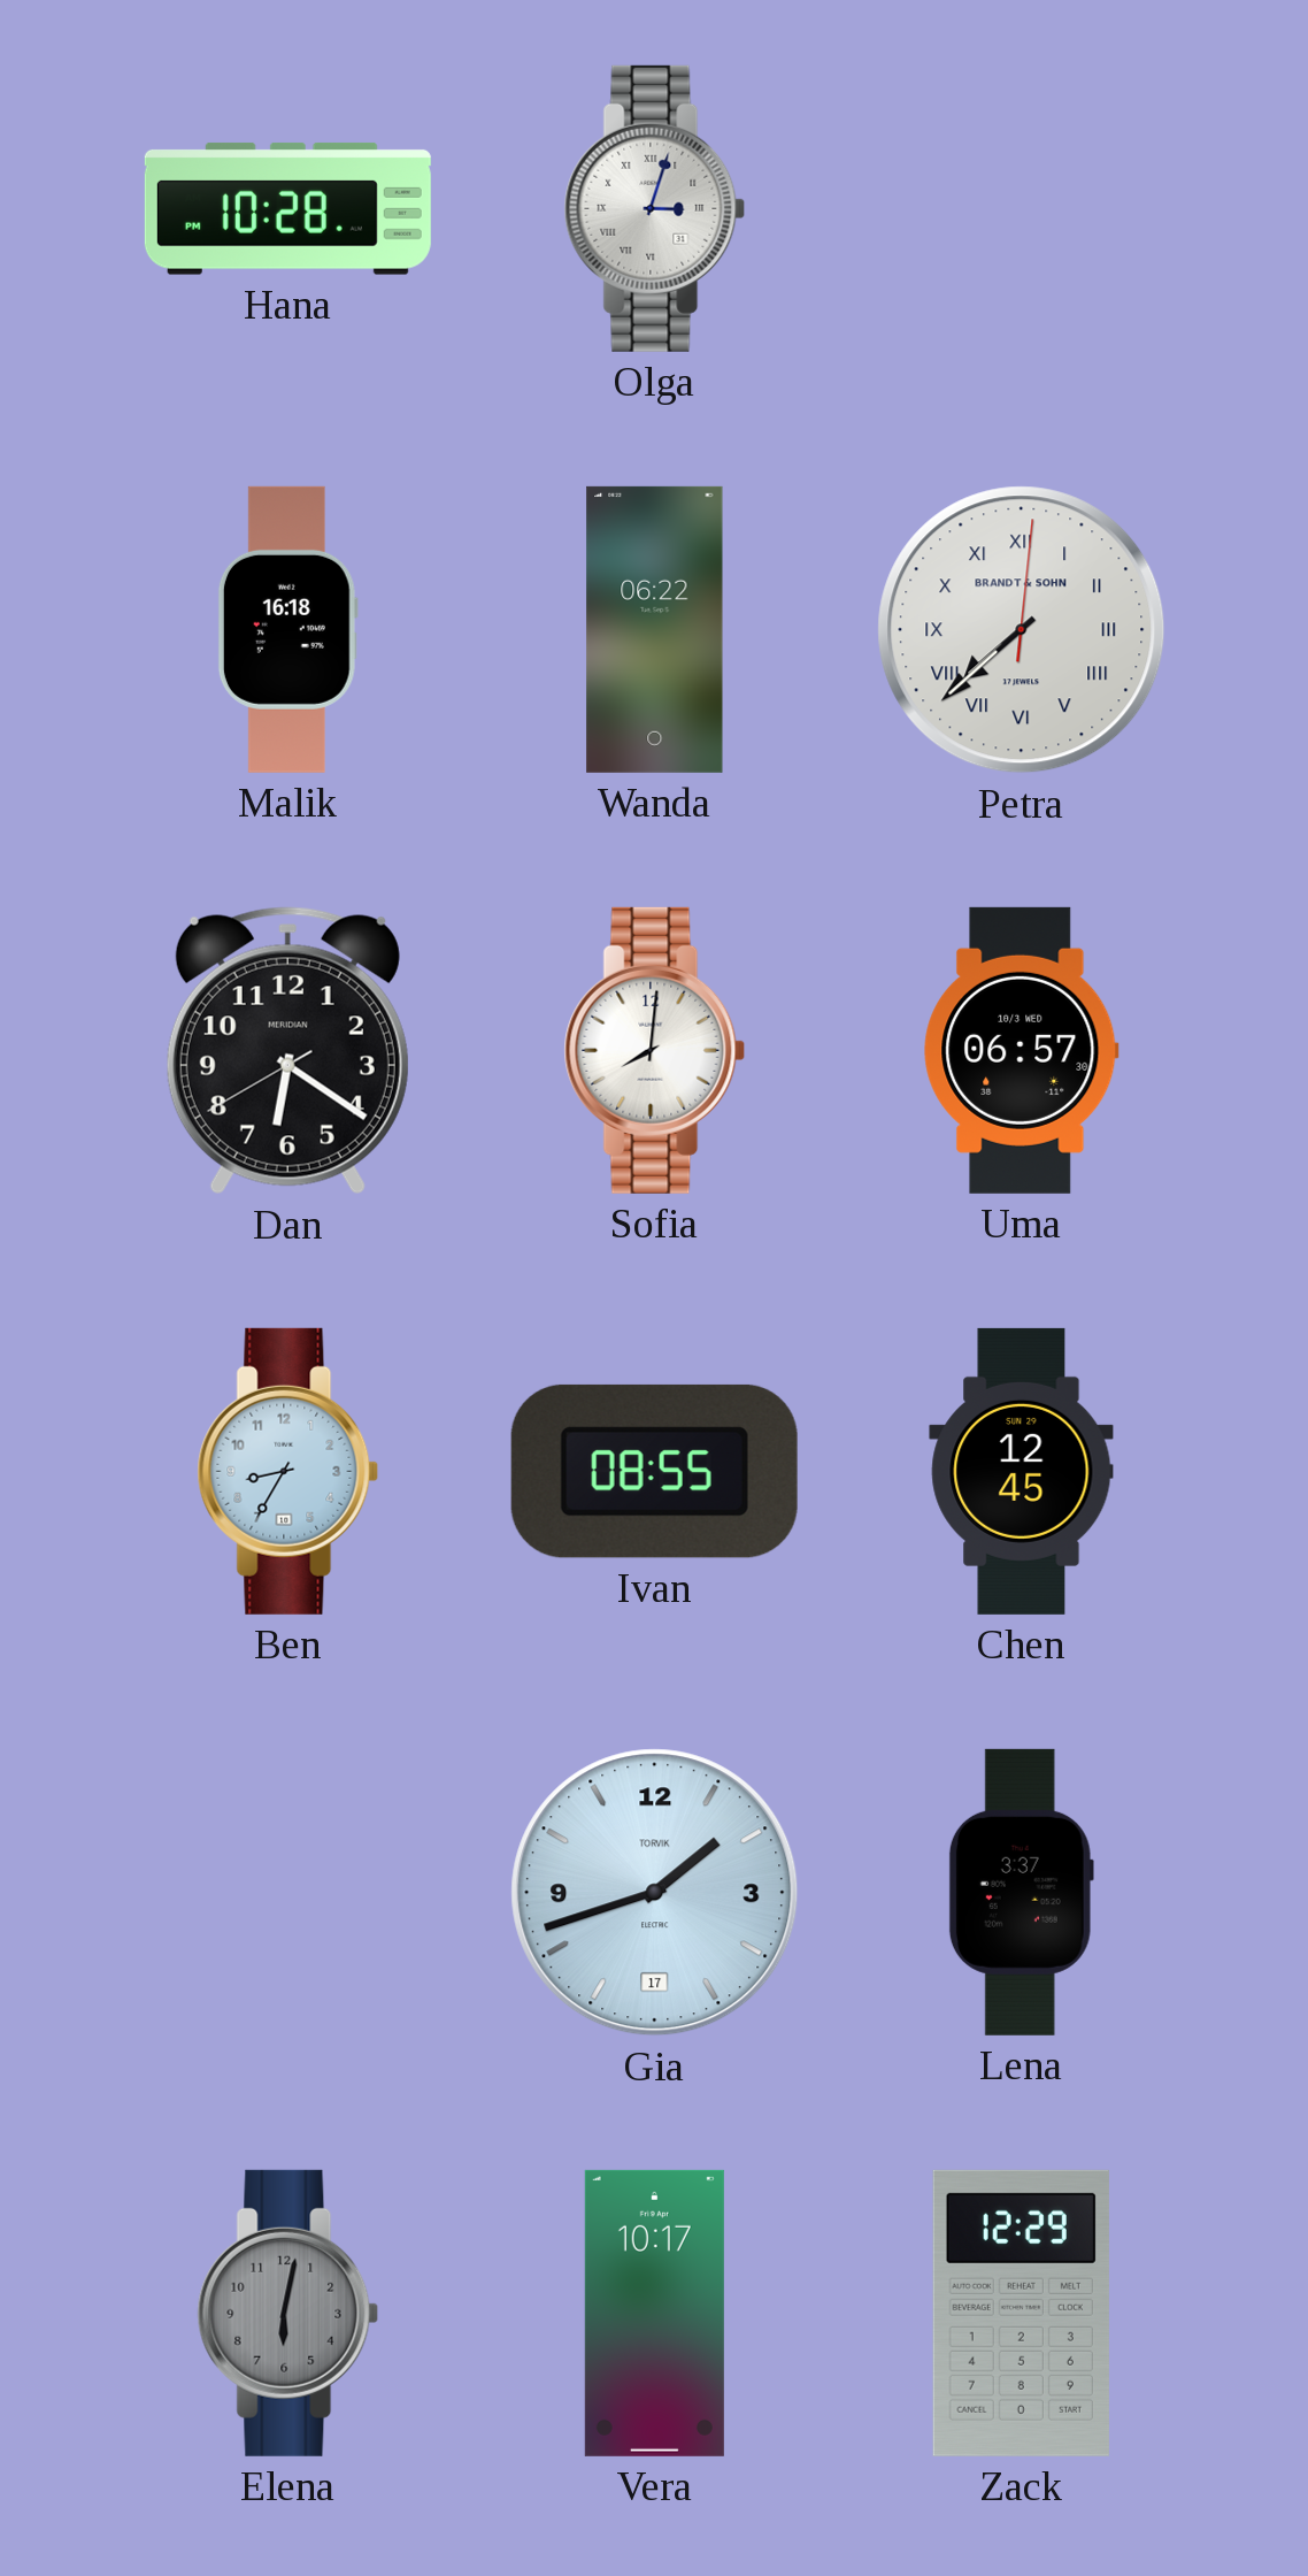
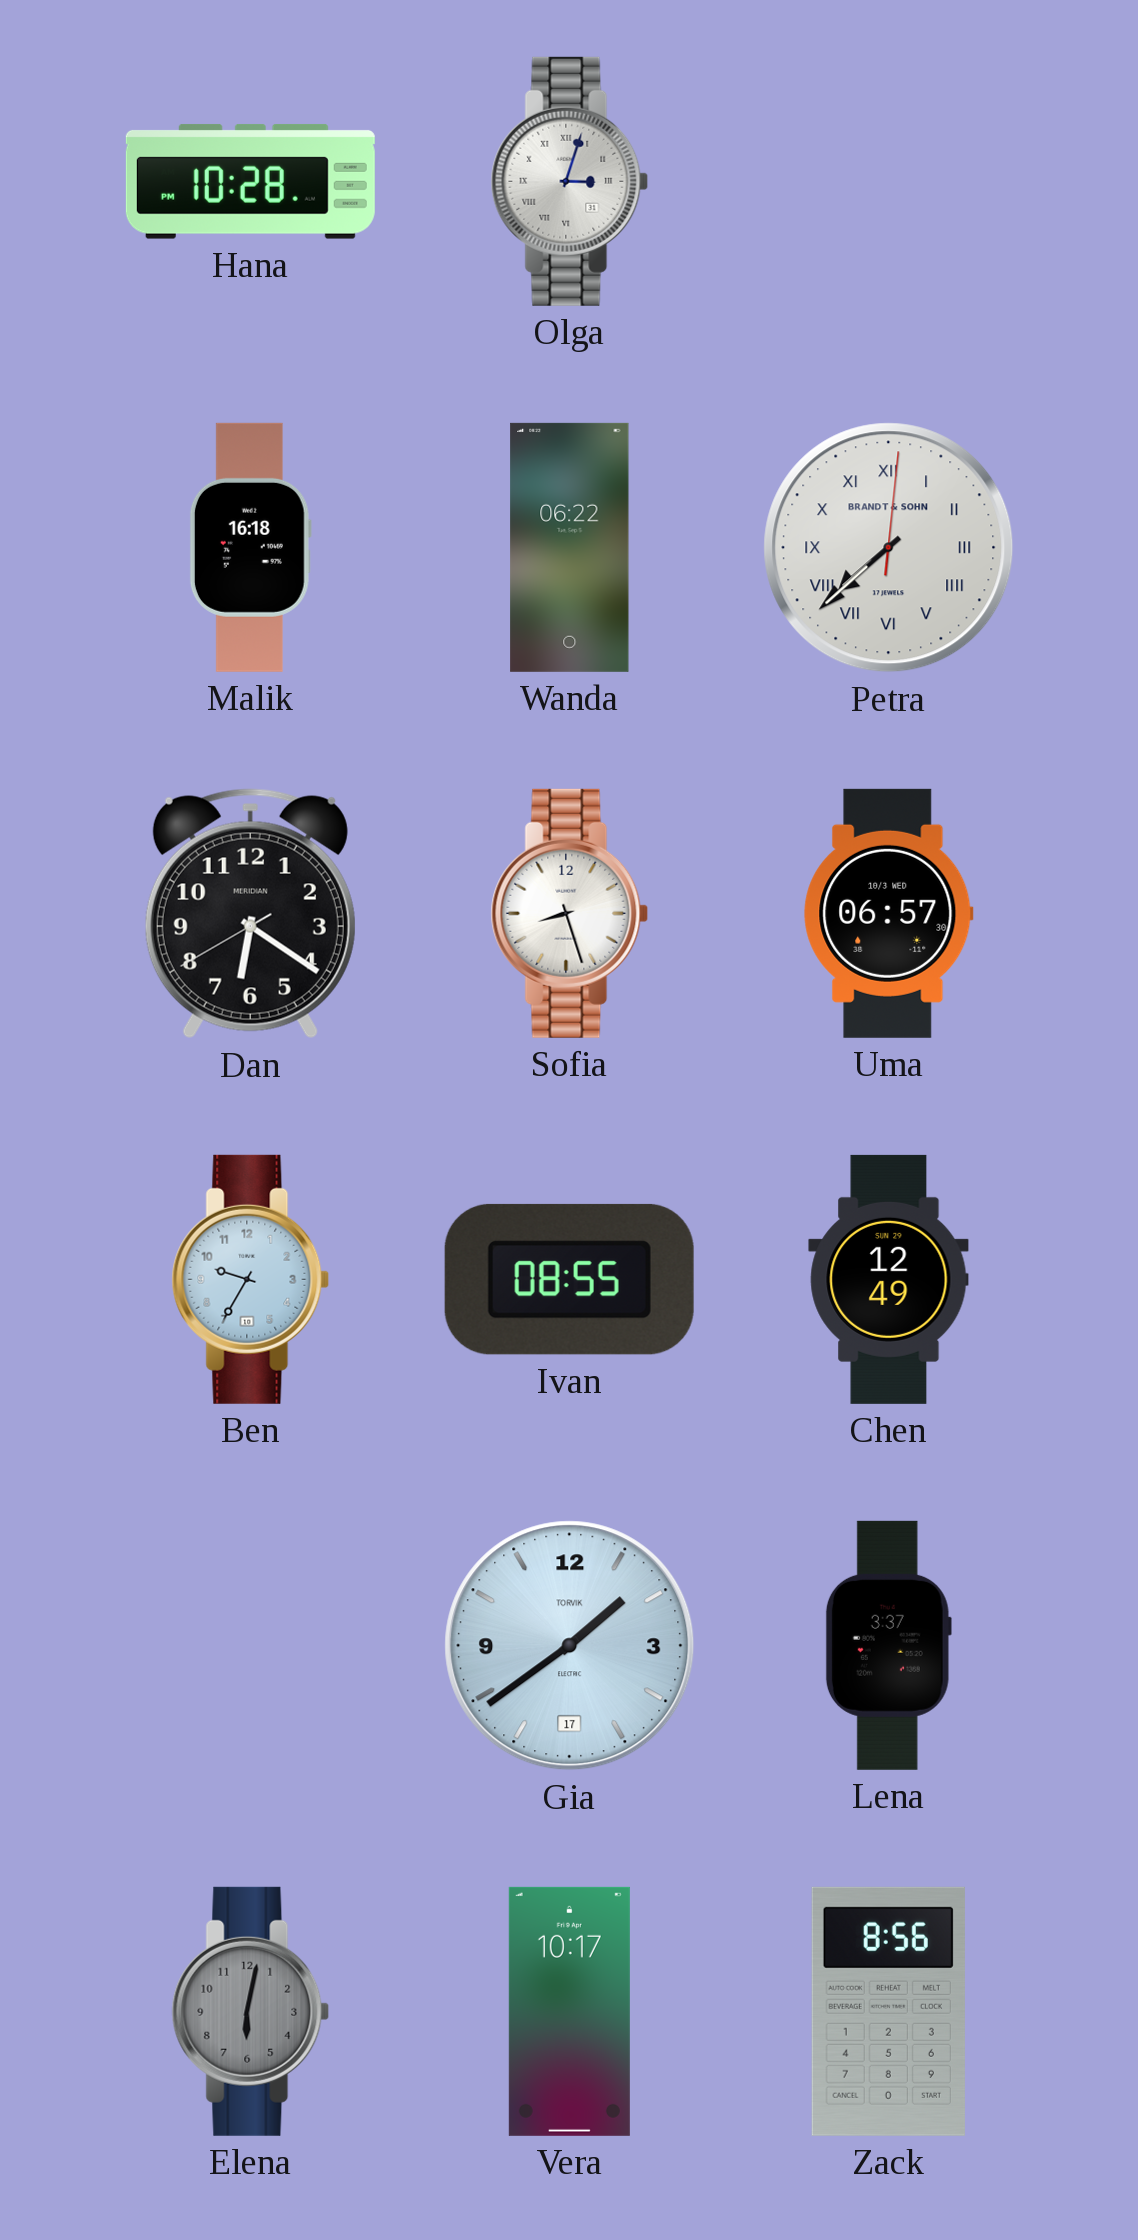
Sofia: 8:01 -> 8:27
Ben: 8:35 -> 9:35
Chen: 12:45 -> 12:49
Gia: 1:42 -> 1:39
Zack: 12:29 -> 8:56
